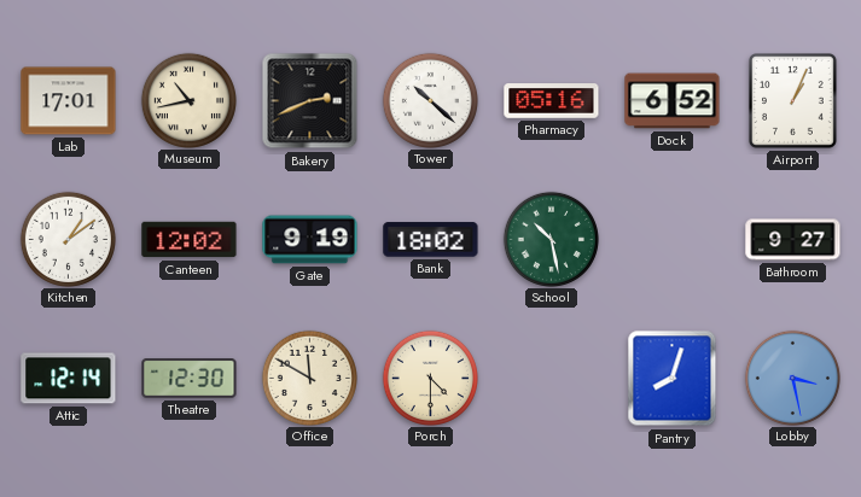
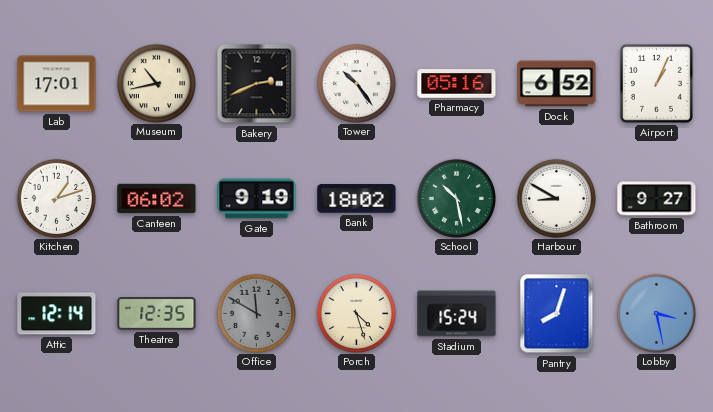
Tower: 10:22 -> 10:24
Kitchen: 1:09 -> 1:12
Canteen: 12:02 -> 06:02
Harbour: none -> 8:50
Theatre: 12:30 -> 12:35
Office dial: cream -> grey
Porch: 4:30 -> 4:27
Stadium: none -> 15:24
